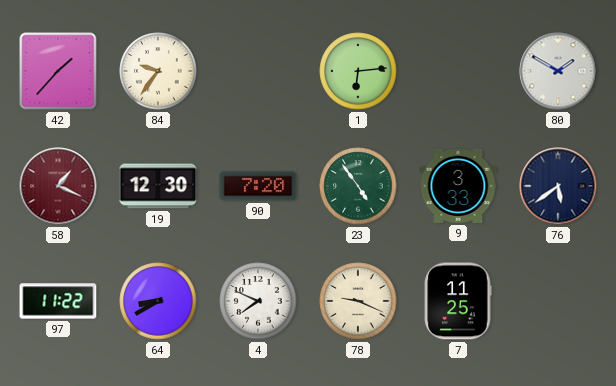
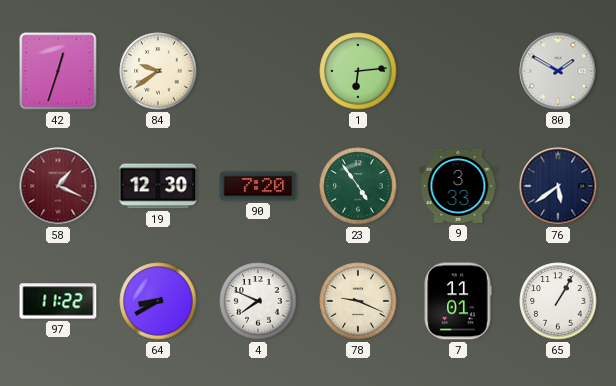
42: 1:37 -> 12:33
84: 9:36 -> 9:39
7: 11:25 -> 11:01
65: none -> 1:05
